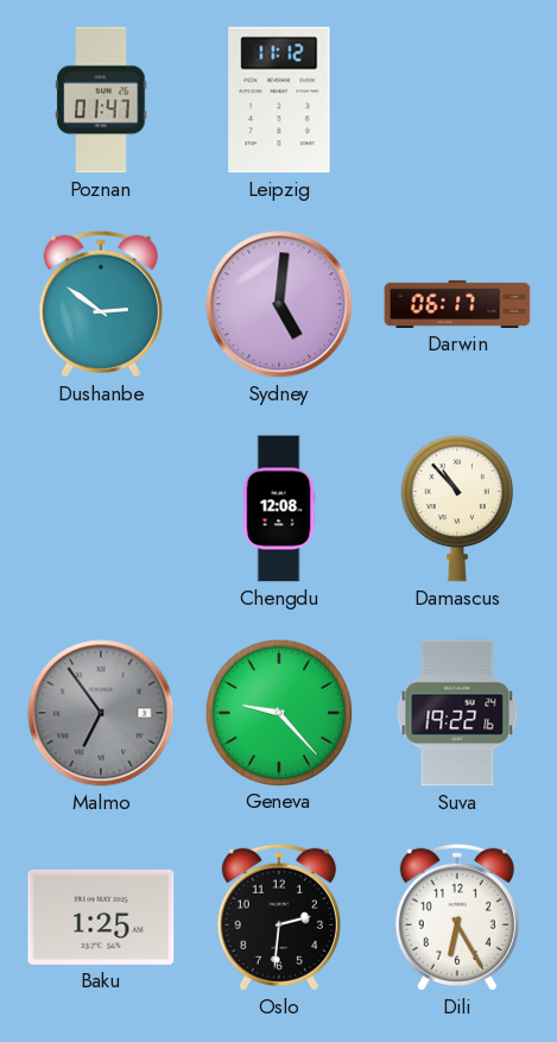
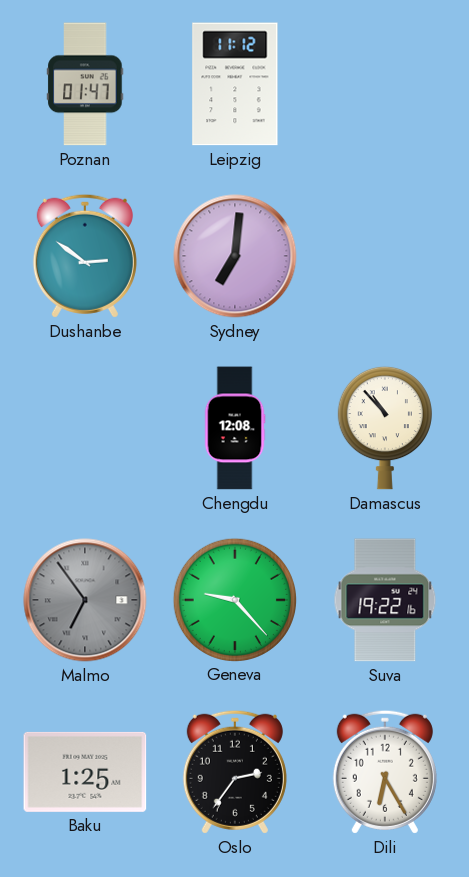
Sydney: 5:01 -> 7:01
Darwin: 06:17 -> none
Oslo: 2:31 -> 2:36
